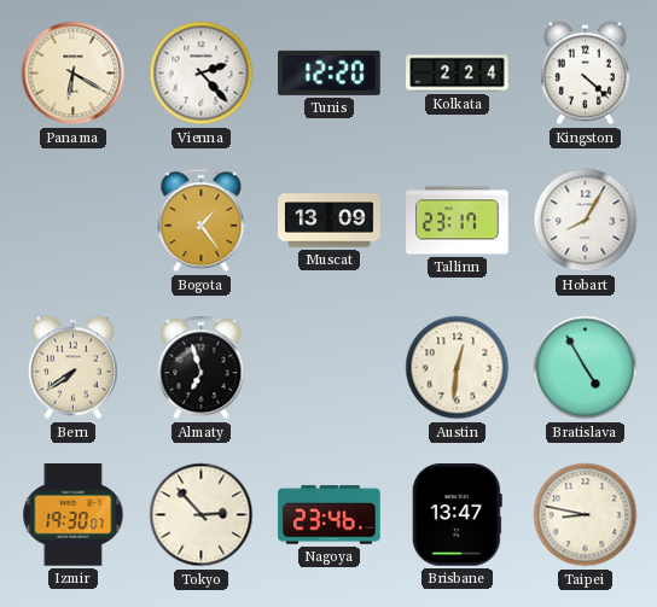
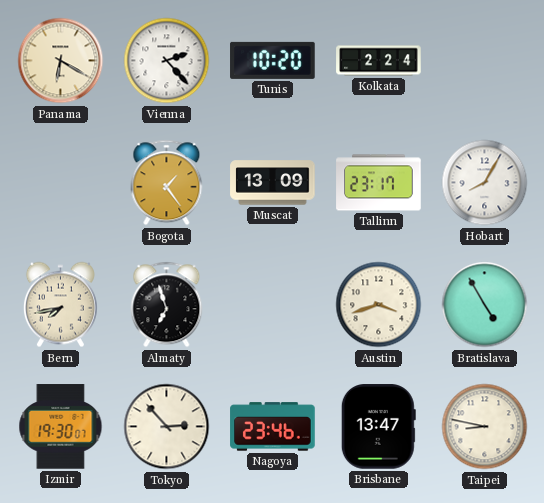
Tunis: 12:20 -> 10:20
Kingston: 4:22 -> none
Bern: 7:39 -> 7:43
Austin: 12:31 -> 3:42
